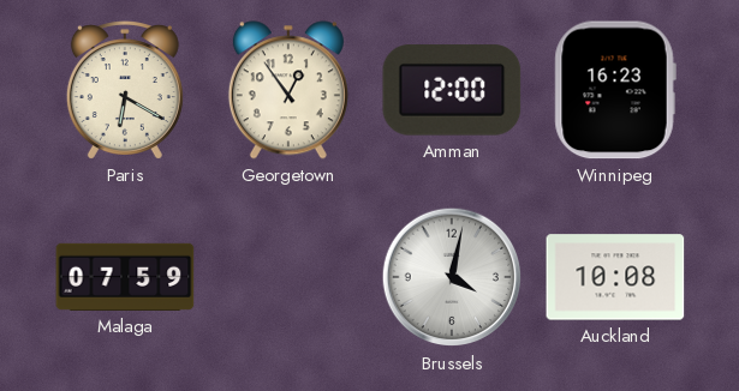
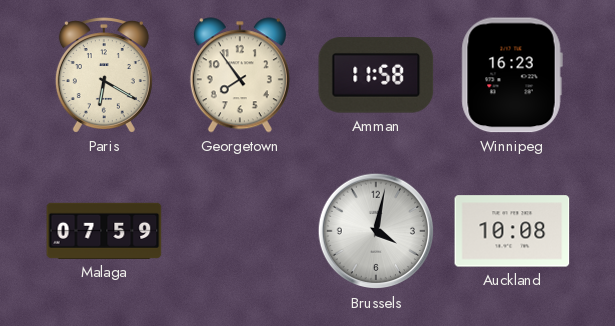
Georgetown: 12:54 -> 7:54
Amman: 12:00 -> 11:58
